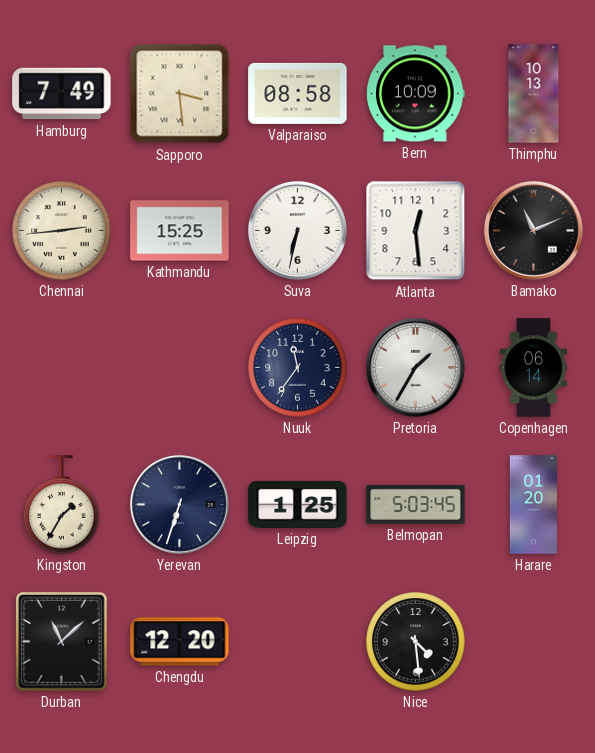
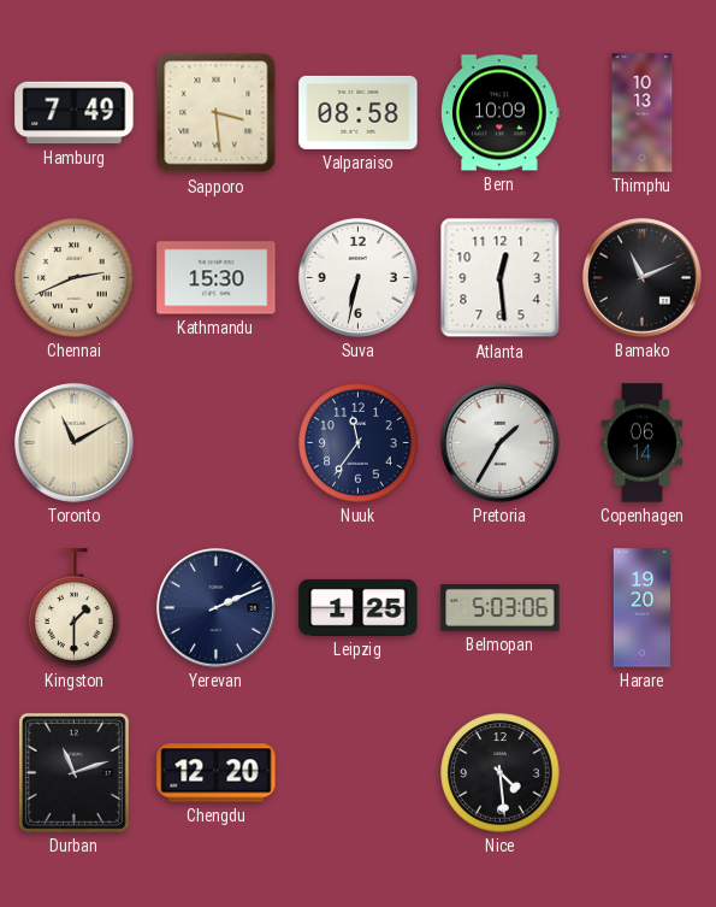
Chennai: 2:44 -> 2:41
Kathmandu: 15:25 -> 15:30
Toronto: none -> 11:10
Kingston: 1:35 -> 1:30
Yerevan: 6:33 -> 2:11
Belmopan: 5:03:45 -> 5:03:06
Harare: 01:20 -> 19:20
Durban: 11:08 -> 11:12
